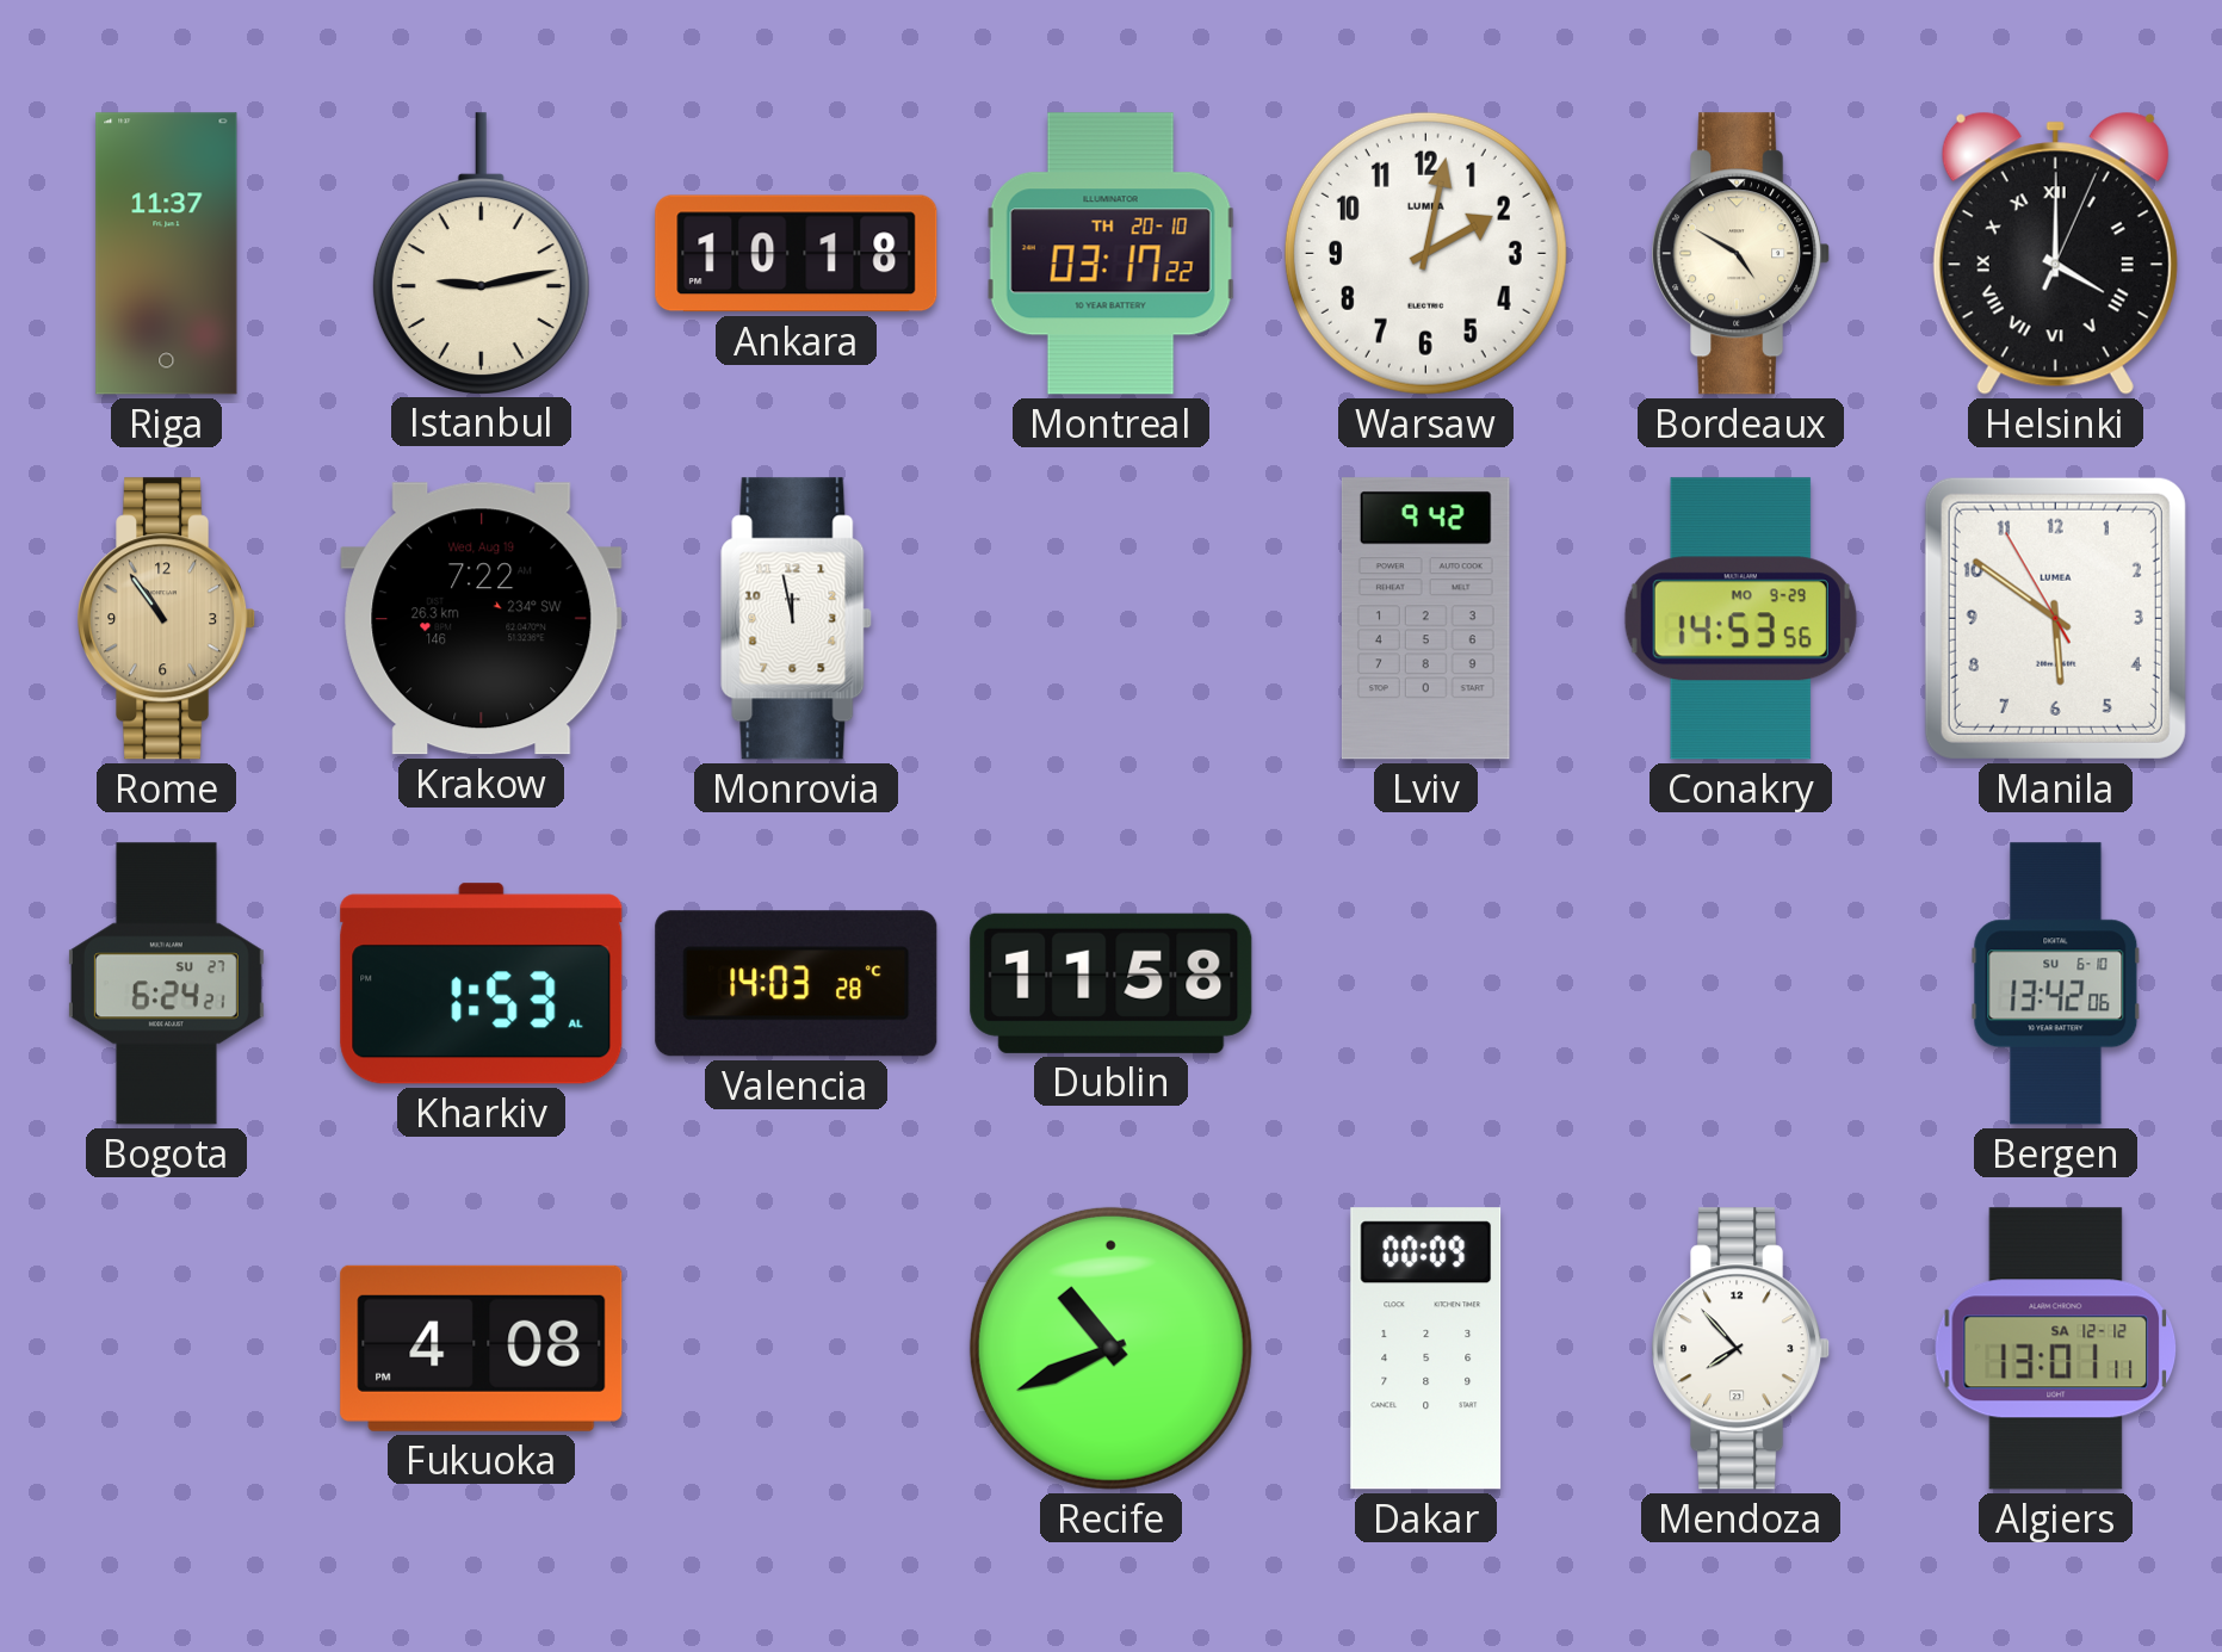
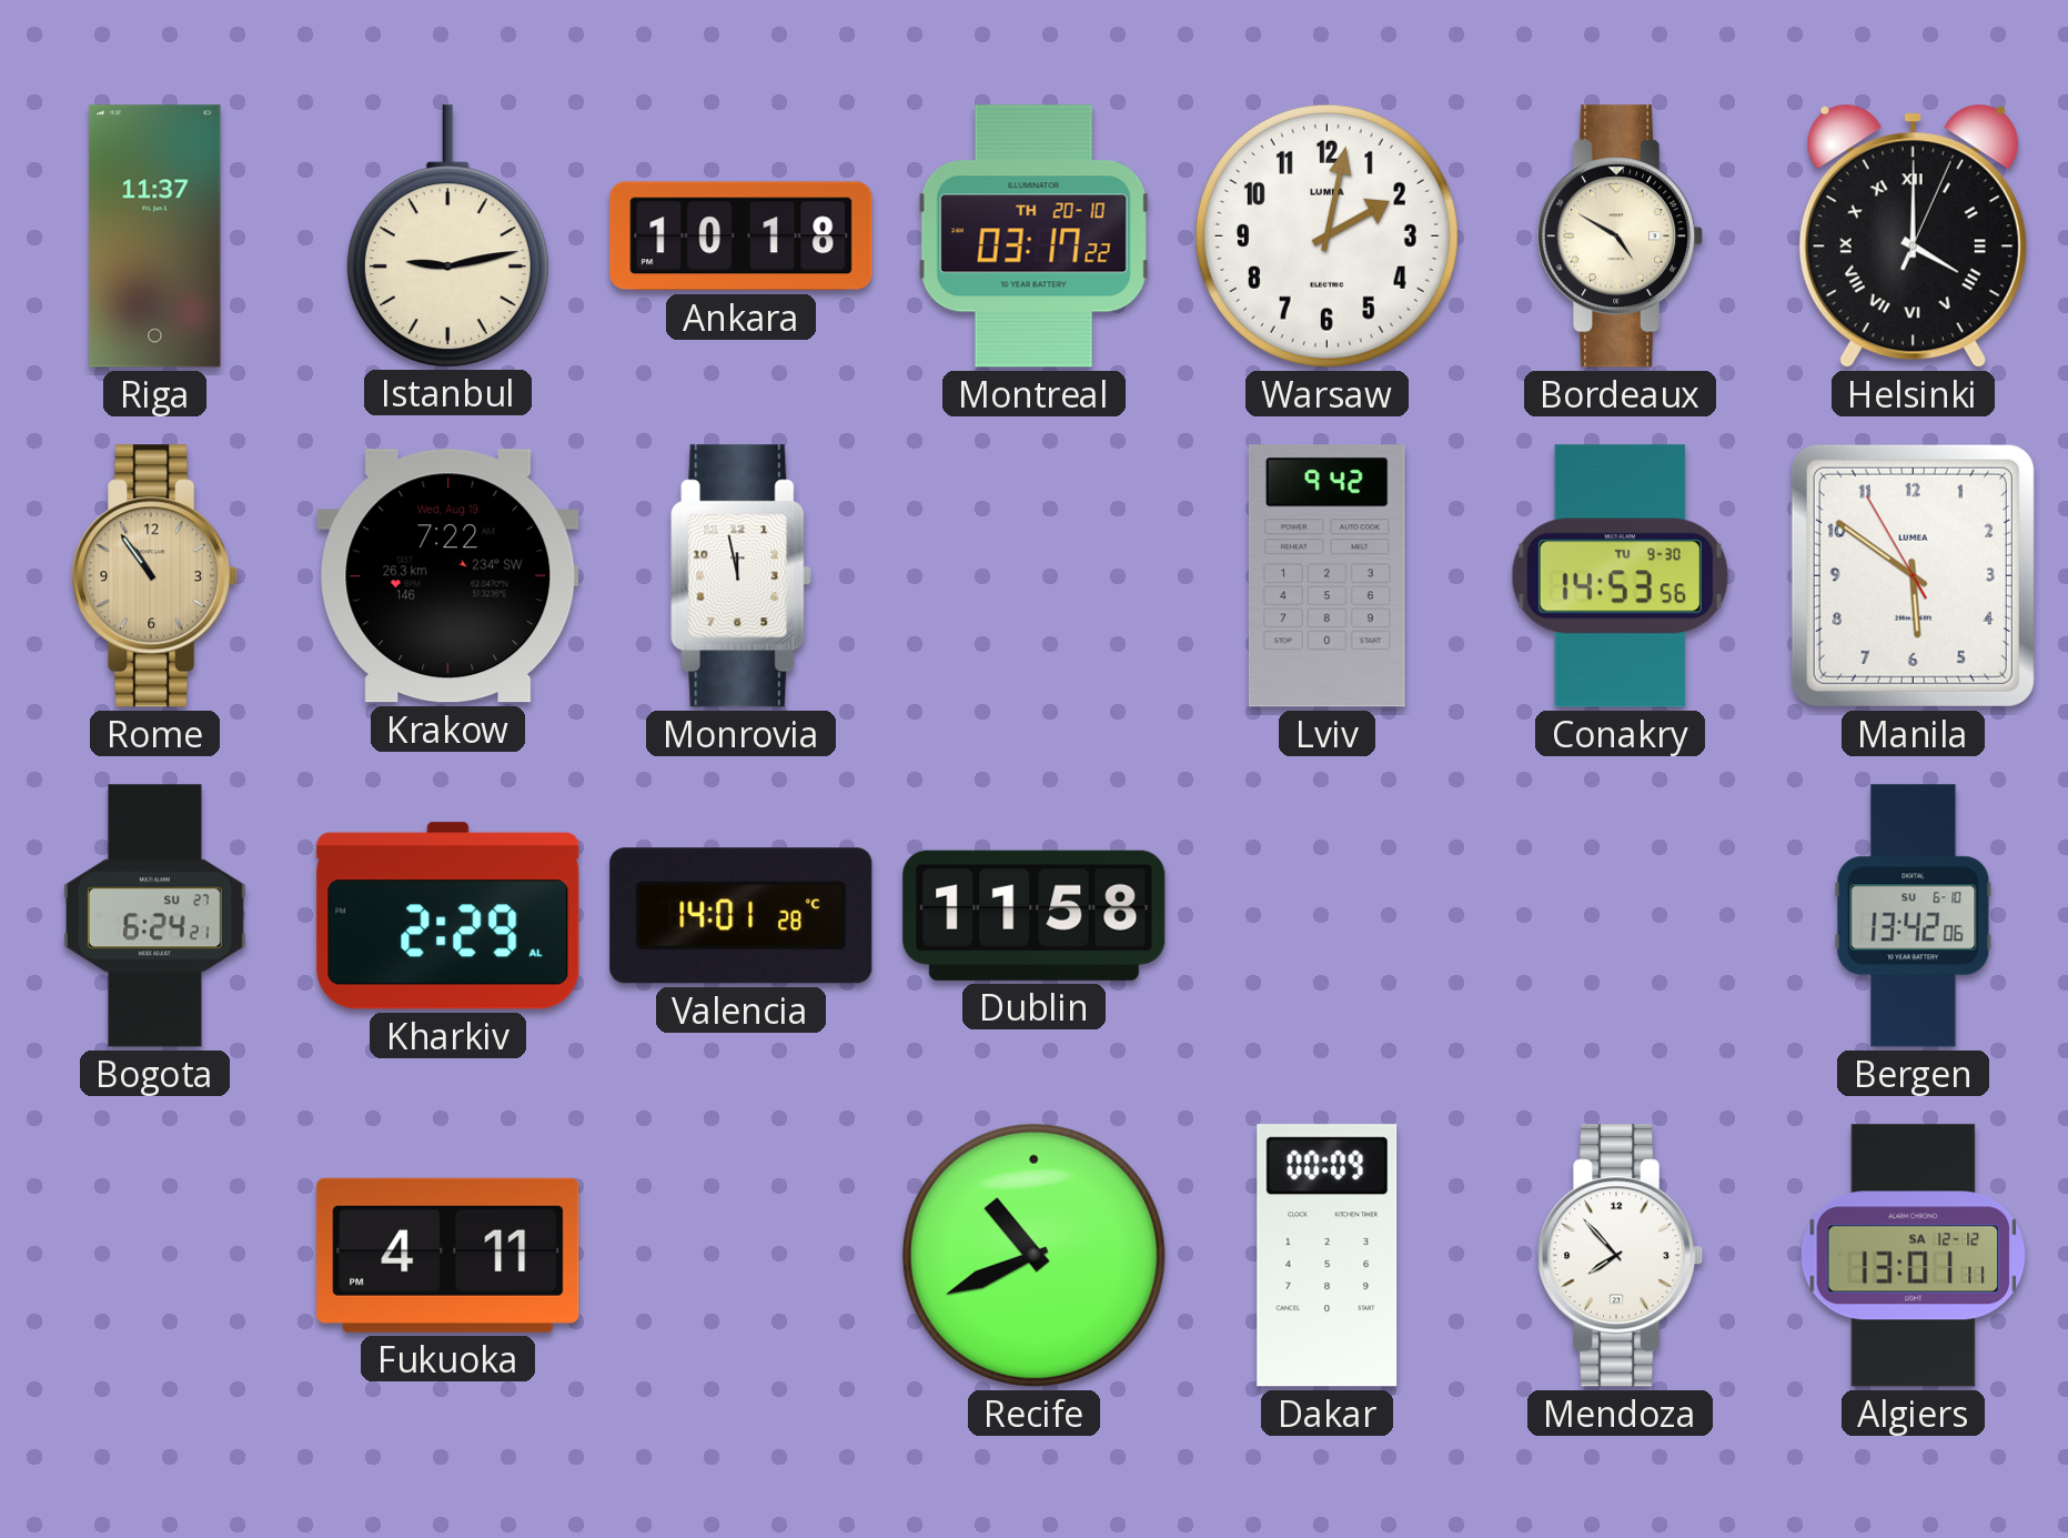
Conakry date: MO 9-29 -> TU 9-30
Kharkiv: 1:53 -> 2:29
Valencia: 14:03 -> 14:01
Fukuoka: 4:08 -> 4:11
